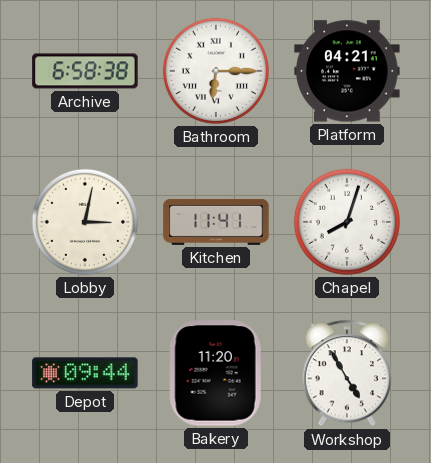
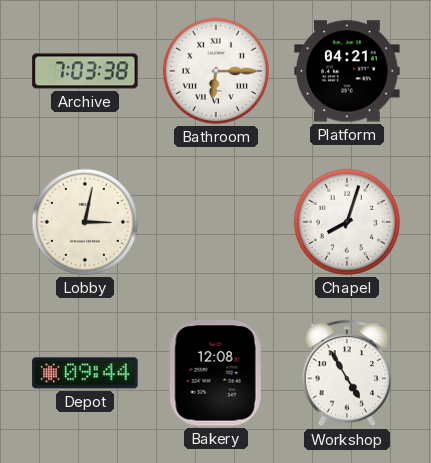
Archive: 6:58 -> 7:03
Kitchen: 11:41 -> none
Bakery: 11:20 -> 12:08
